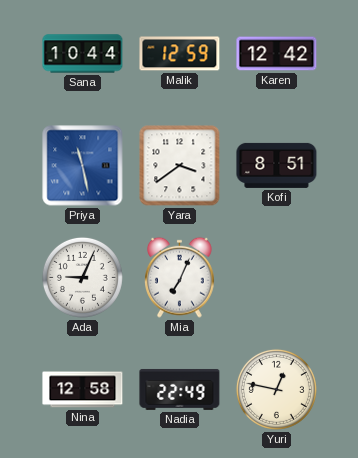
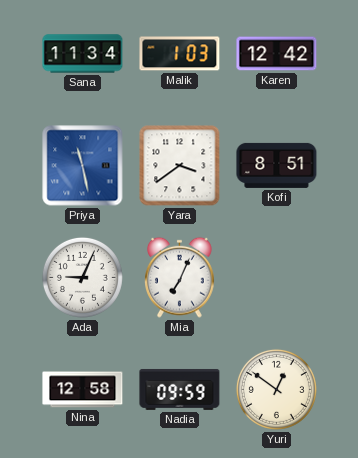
Sana: 10:44 -> 11:34
Malik: 12:59 -> 1:03
Nadia: 22:49 -> 09:59
Yuri: 12:47 -> 12:51
